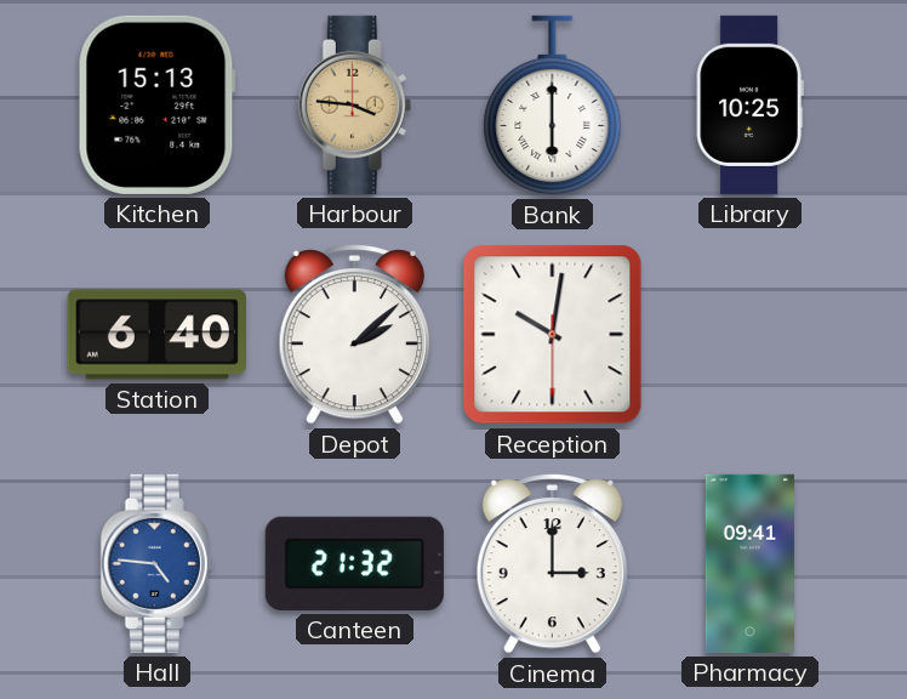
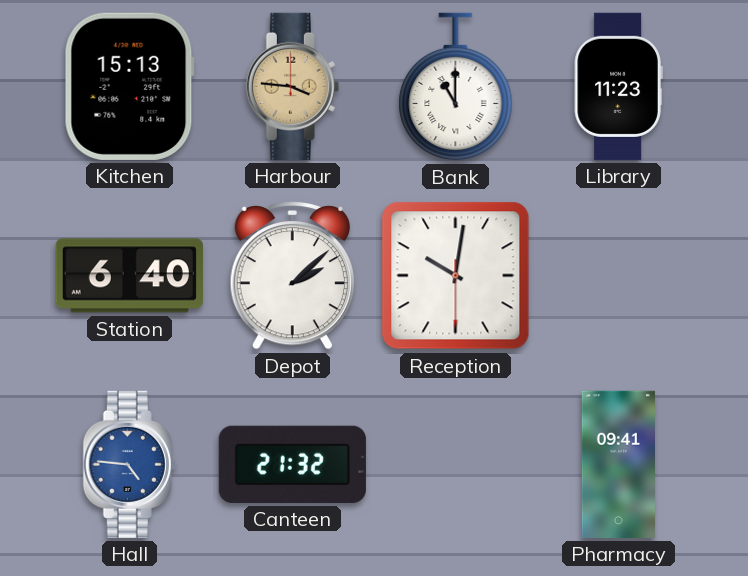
Bank: 6:00 -> 11:00
Library: 10:25 -> 11:23
Cinema: 3:00 -> none
